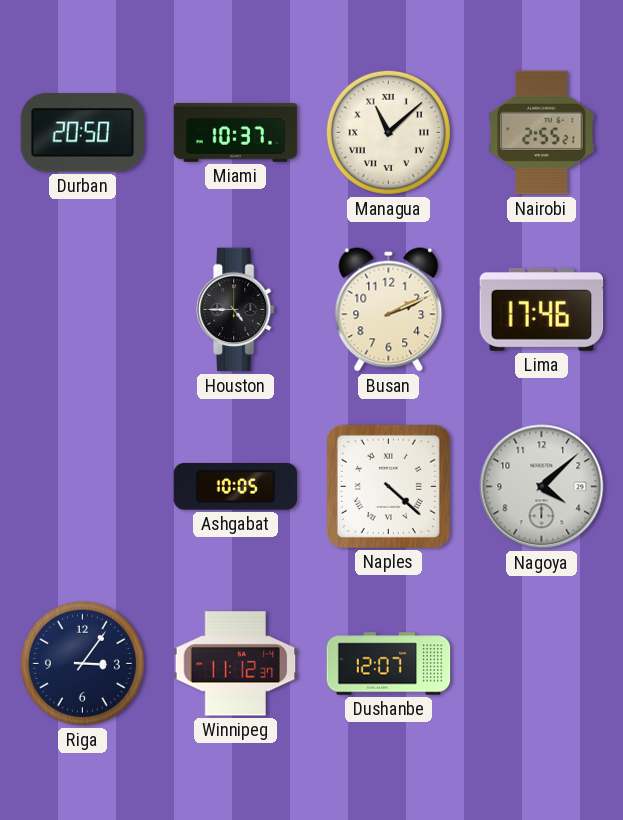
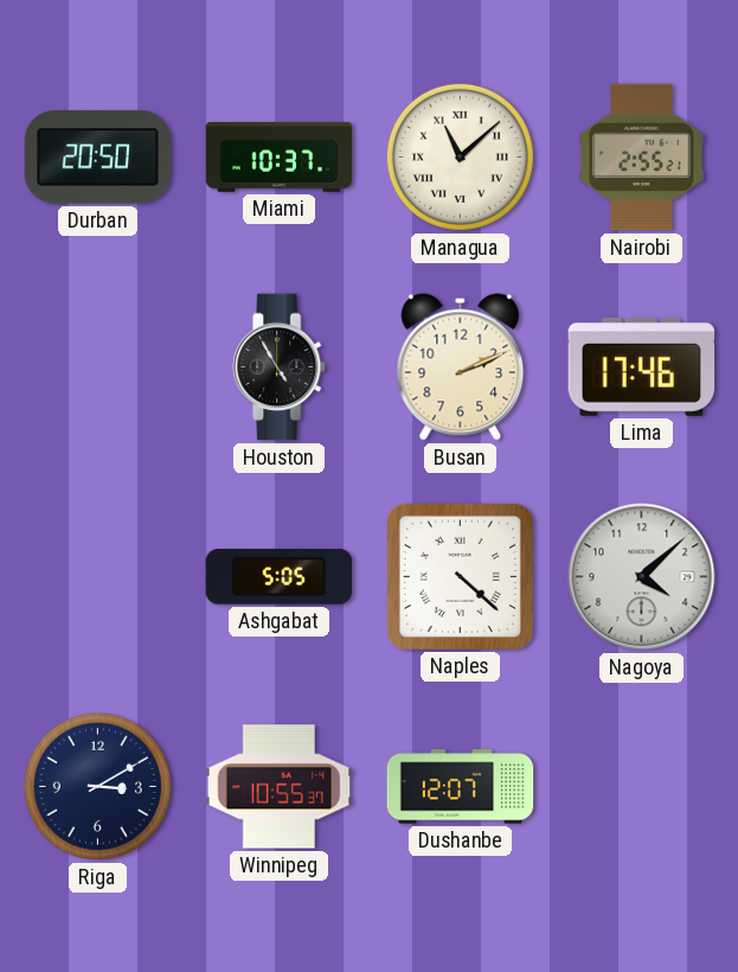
Houston: 4:45 -> 4:55
Ashgabat: 10:05 -> 5:05
Riga: 3:06 -> 3:10
Winnipeg: 11:12 -> 10:55
